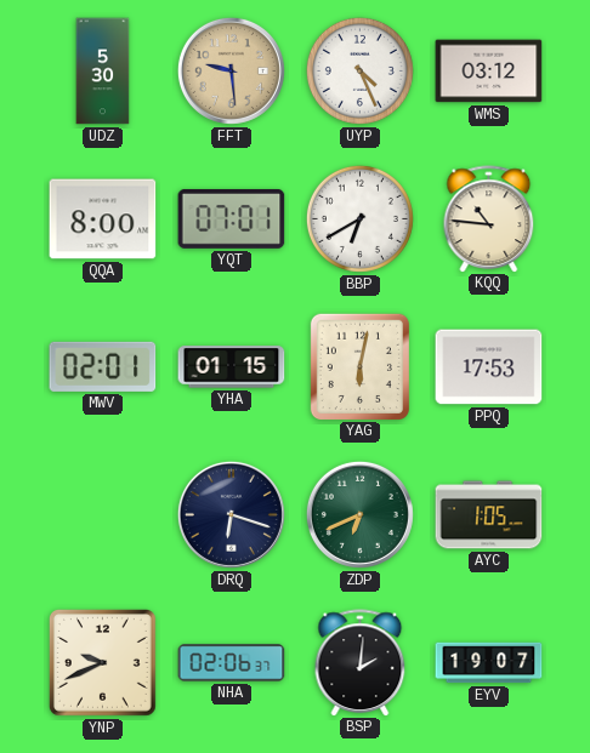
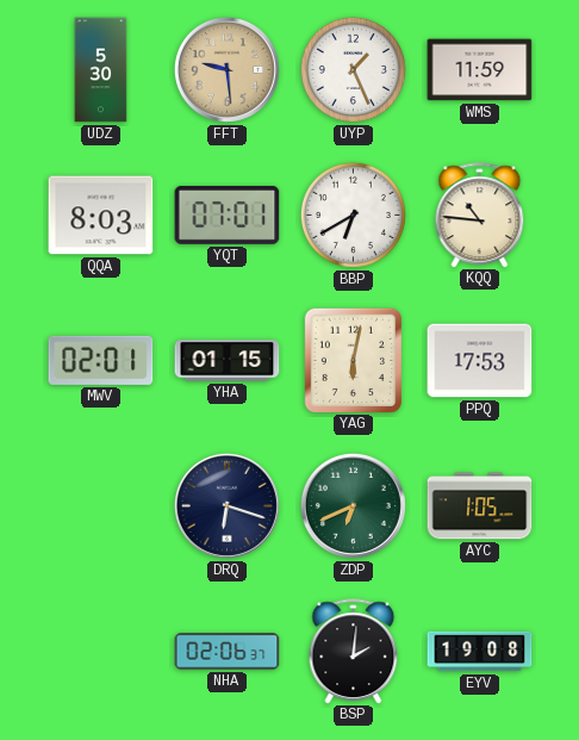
UYP: 4:26 -> 1:26
WMS: 03:12 -> 11:59
QQA: 8:00 -> 8:03
YNP: 9:41 -> none
EYV: 19:07 -> 19:08
